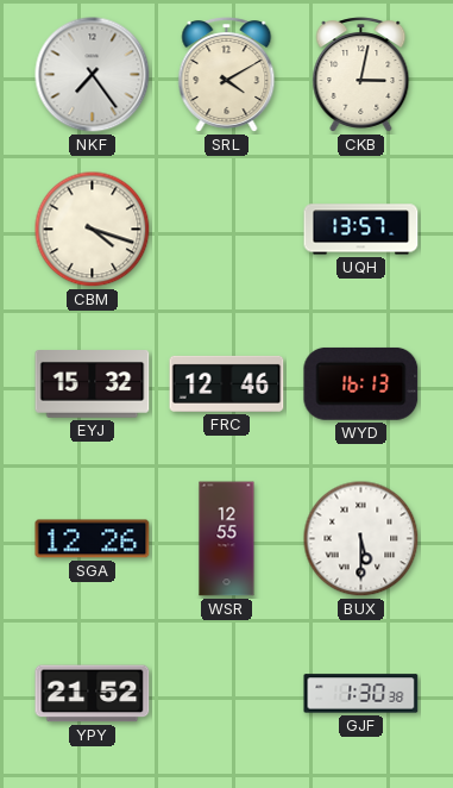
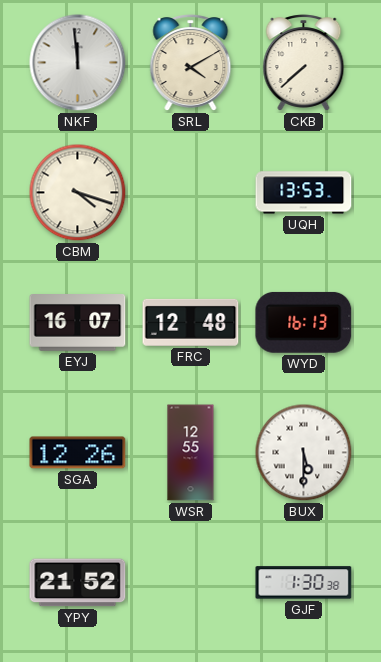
NKF: 7:24 -> 11:59
CKB: 3:02 -> 7:38
UQH: 13:57 -> 13:53
EYJ: 15:32 -> 16:07
FRC: 12:46 -> 12:48
